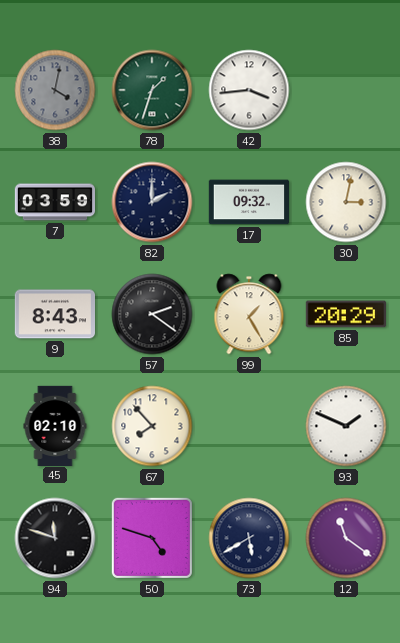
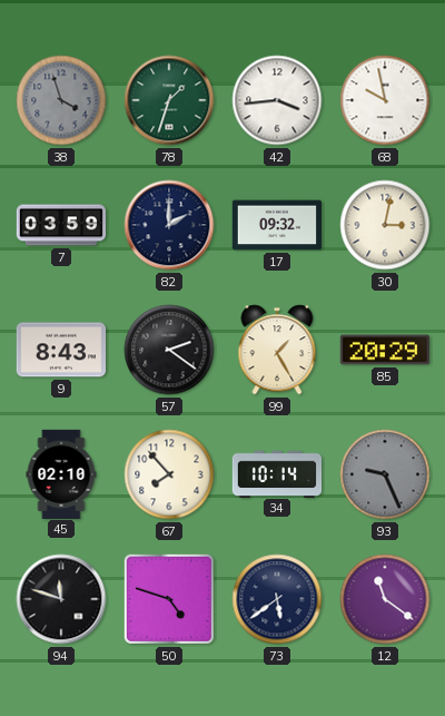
38: 4:02 -> 3:57
68: none -> 9:58
34: none -> 10:14
93: 1:49 -> 9:26
93 dial: white -> grey
73: 5:40 -> 5:39
